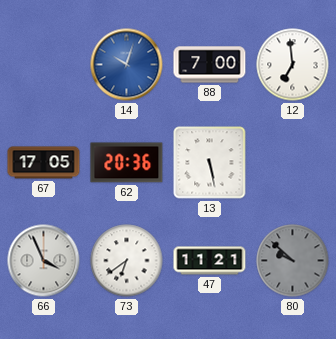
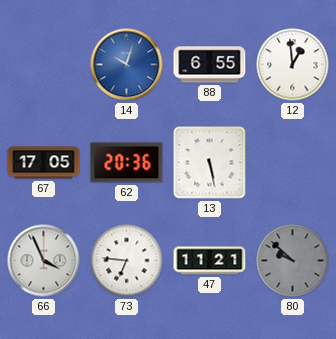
88: 7:00 -> 6:55
12: 6:59 -> 12:59
73: 6:39 -> 6:46
